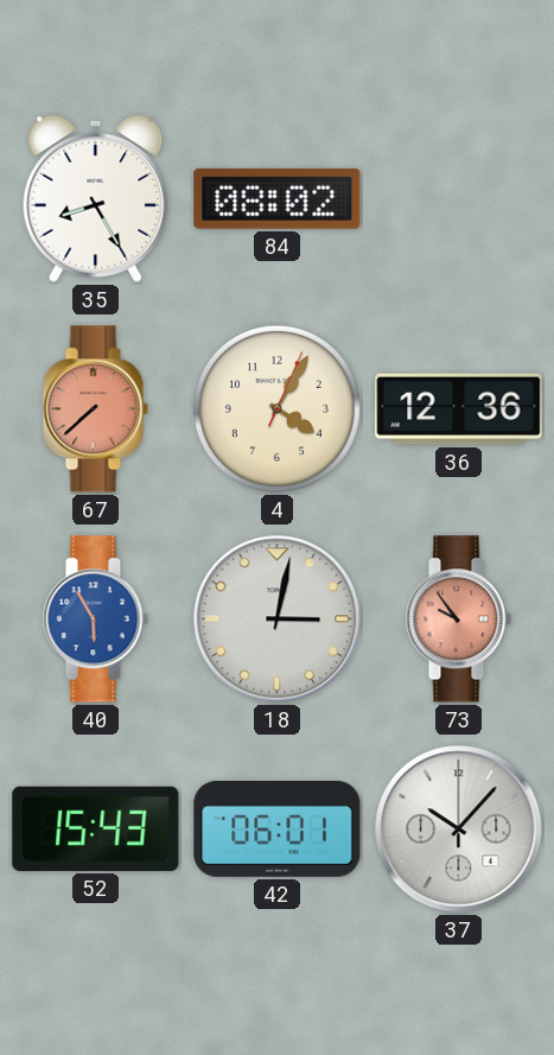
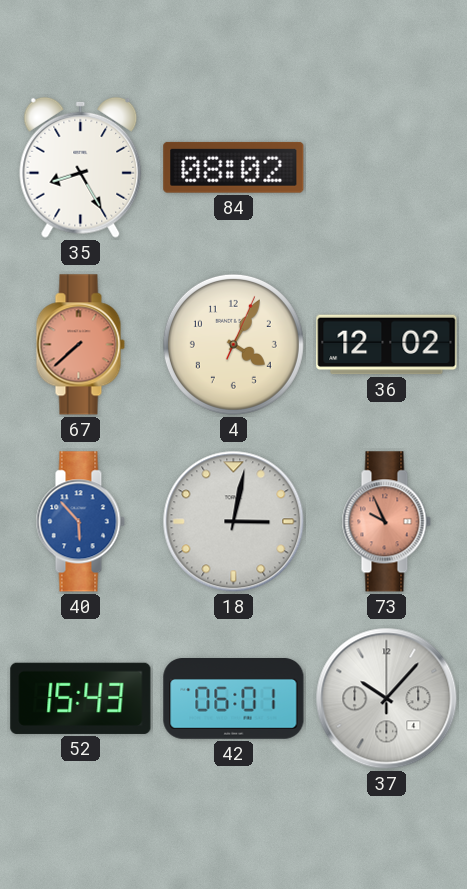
36: 12:36 -> 12:02
40: 5:55 -> 5:53
73: 9:54 -> 9:56
